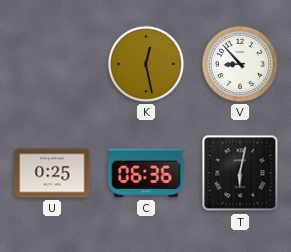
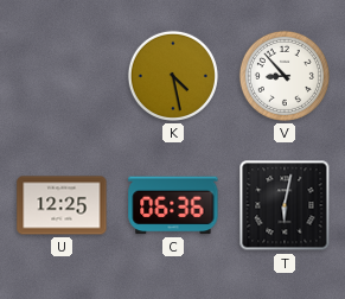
K: 12:28 -> 4:28
U: 0:25 -> 12:25
